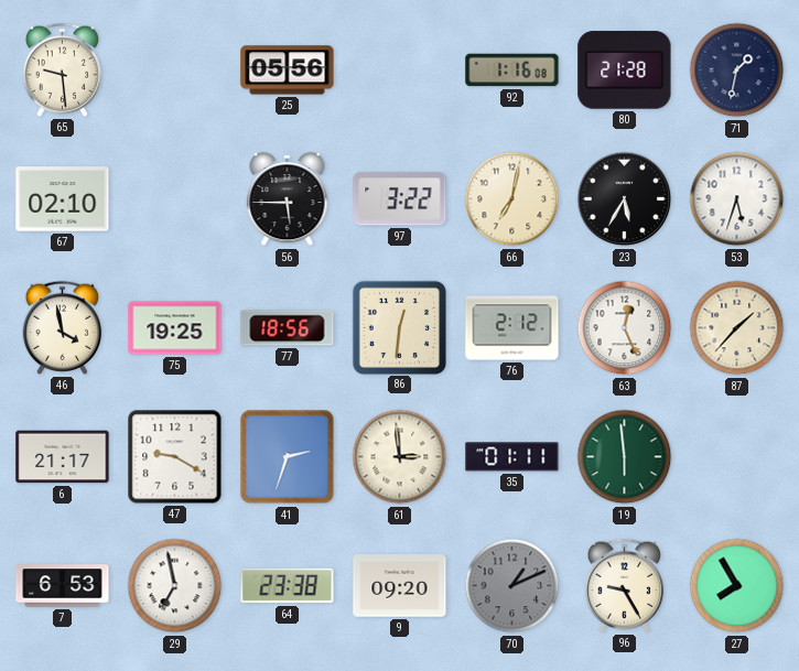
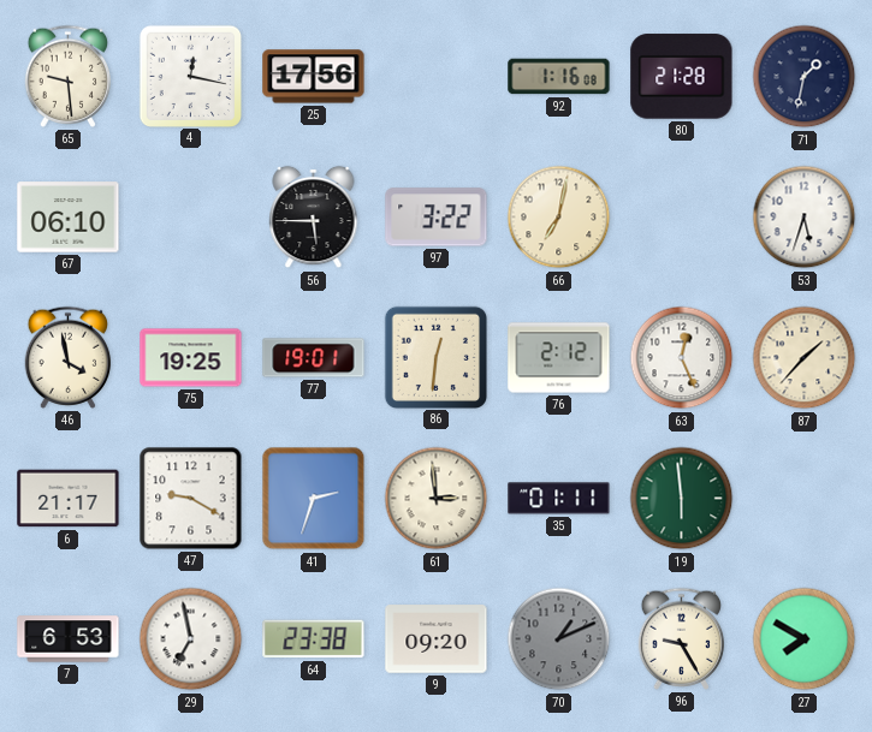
4: none -> 12:17
25: 05:56 -> 17:56
67: 02:10 -> 06:10
23: 5:35 -> none
77: 18:56 -> 19:01
27: 7:55 -> 7:50
